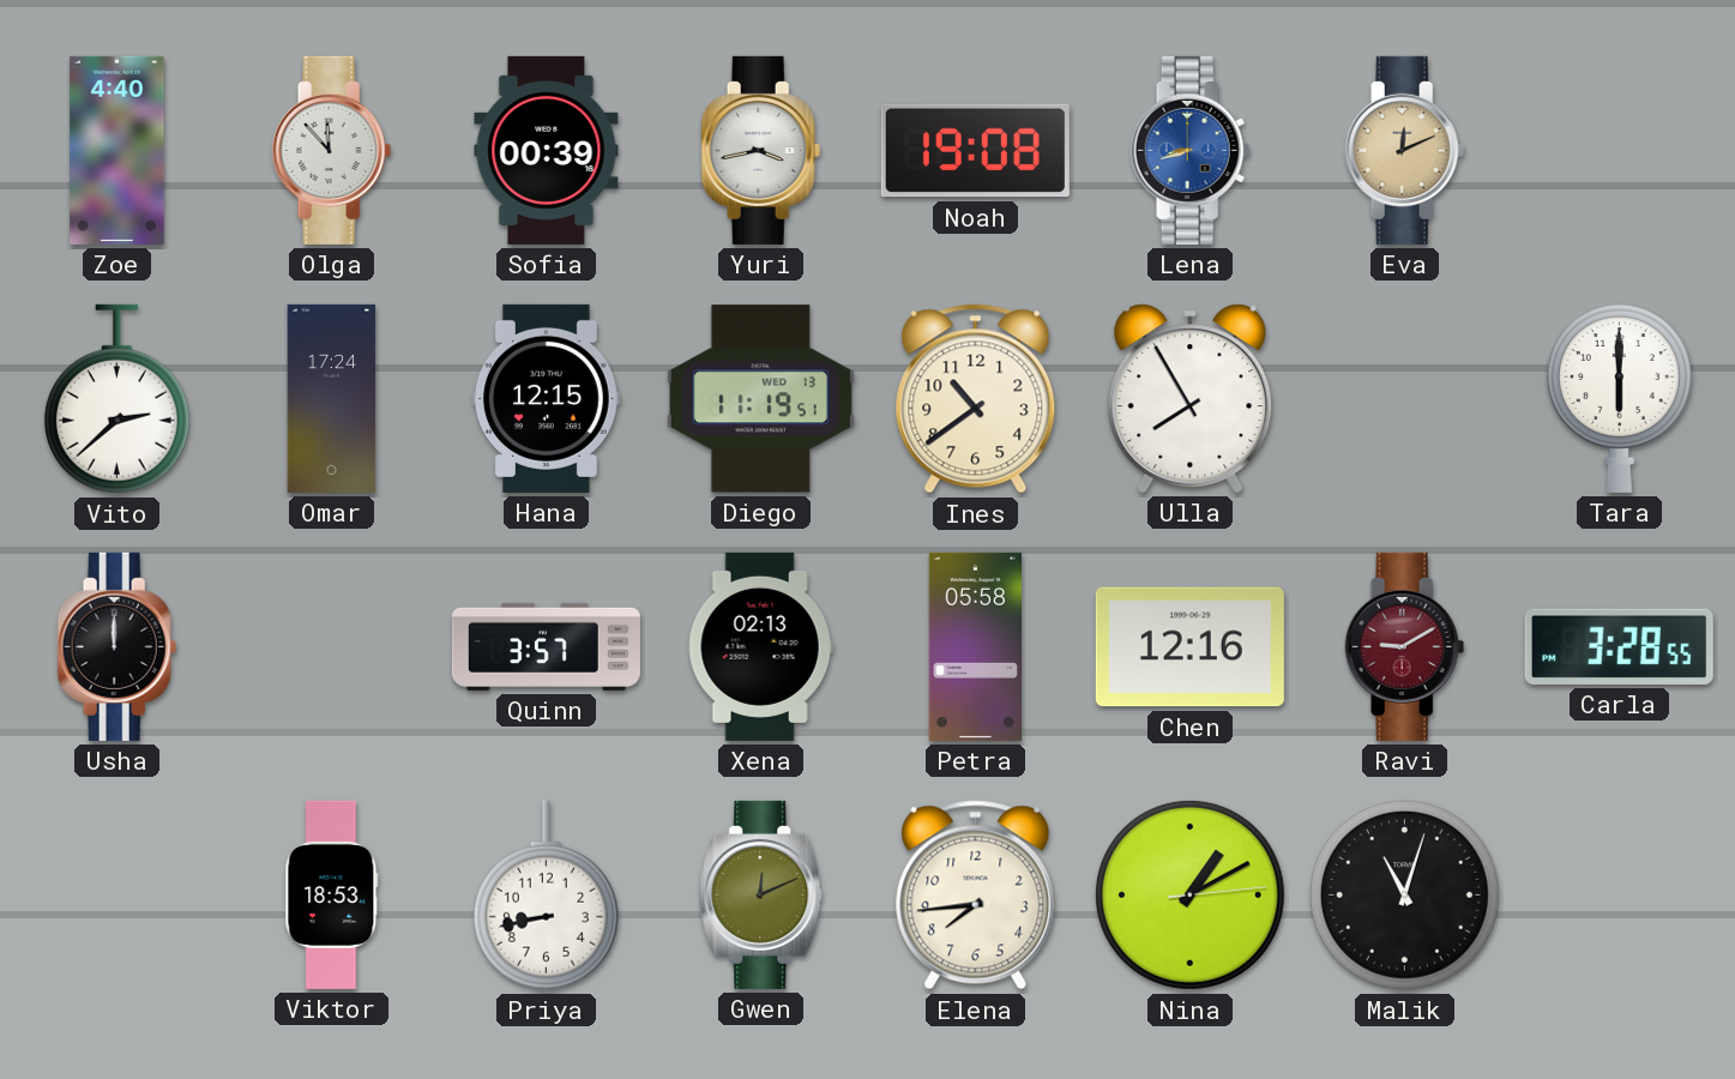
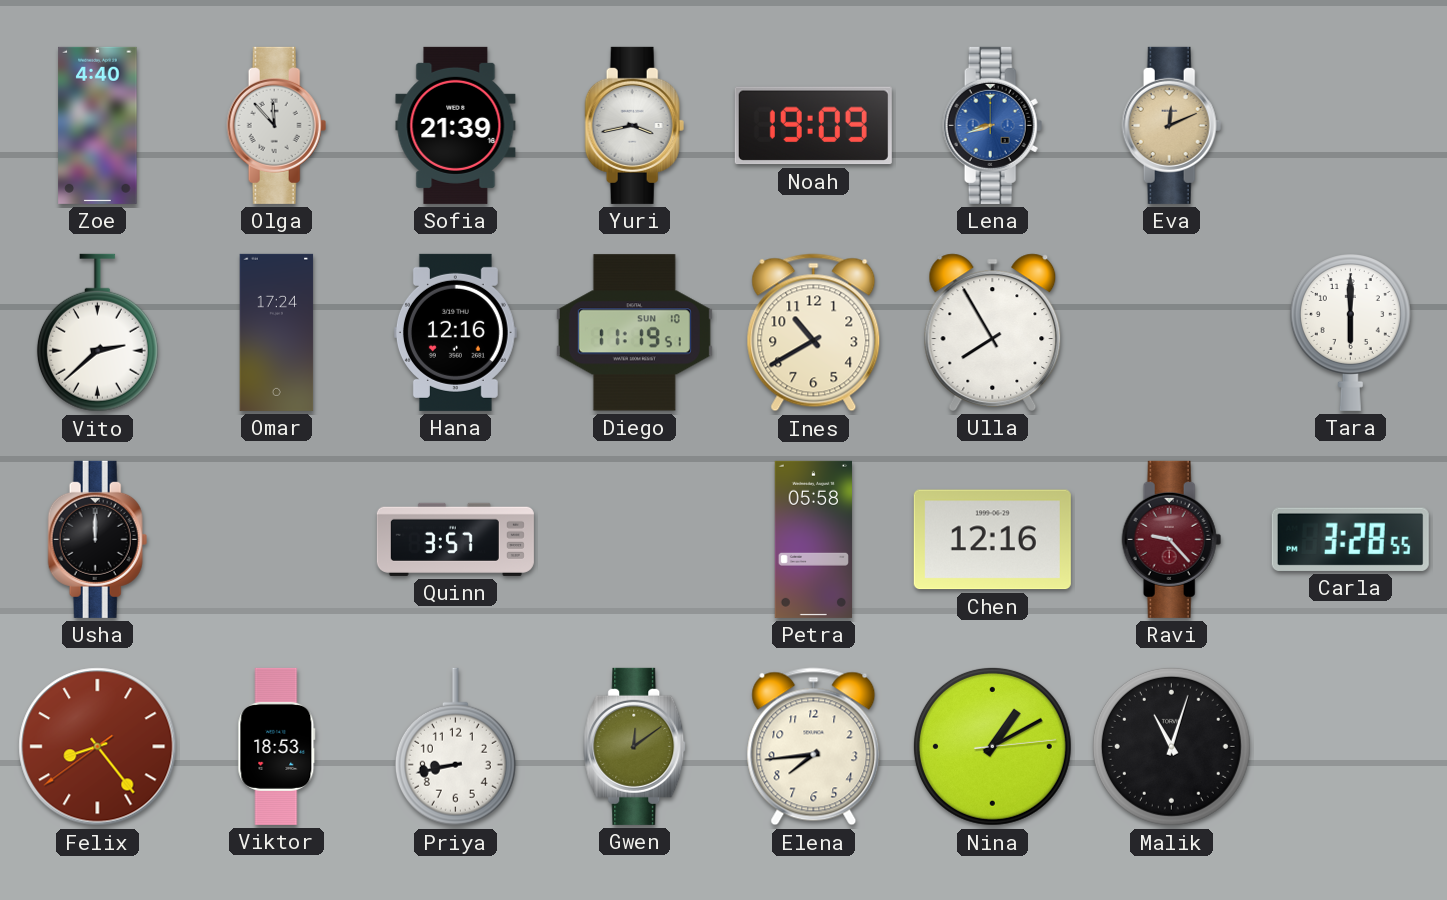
Sofia: 00:39 -> 21:39
Noah: 19:08 -> 19:09
Hana: 12:15 -> 12:16
Diego date: WED 13 -> SUN 10
Ines: 10:39 -> 10:40
Xena: 02:13 -> none
Ravi: 9:10 -> 9:23
Felix: none -> 8:23
Gwen: 12:11 -> 12:09
